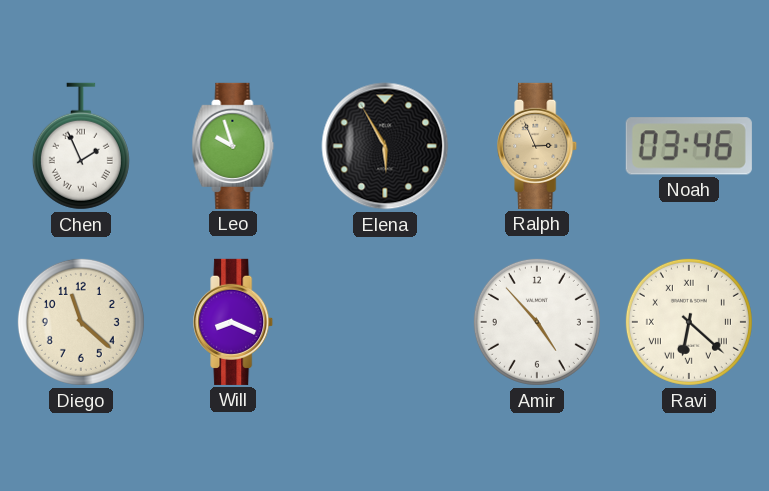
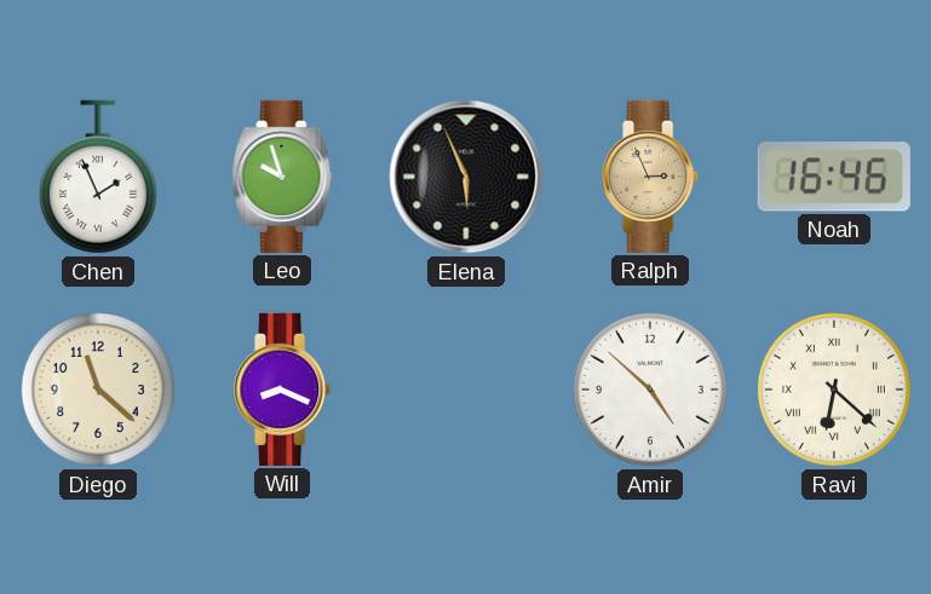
Elena: 5:55 -> 5:56
Noah: 03:46 -> 16:46
Amir: 4:53 -> 4:52
